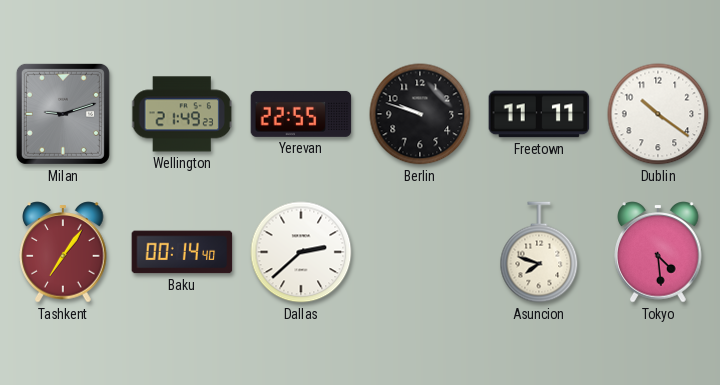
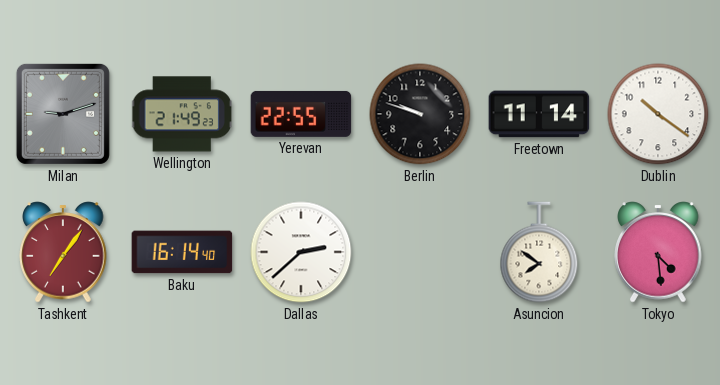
Freetown: 11:11 -> 11:14
Baku: 00:14 -> 16:14
Asuncion: 7:48 -> 7:51
